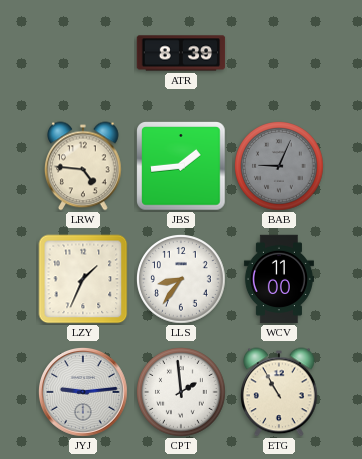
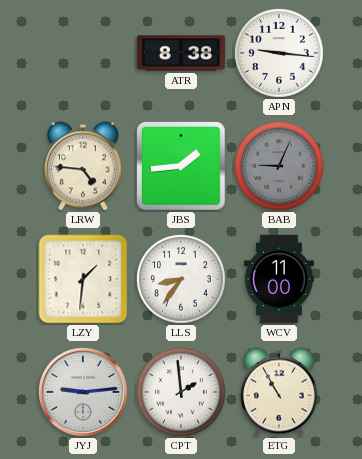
ATR: 8:39 -> 8:38
APN: none -> 9:16
LZY: 1:34 -> 1:31
